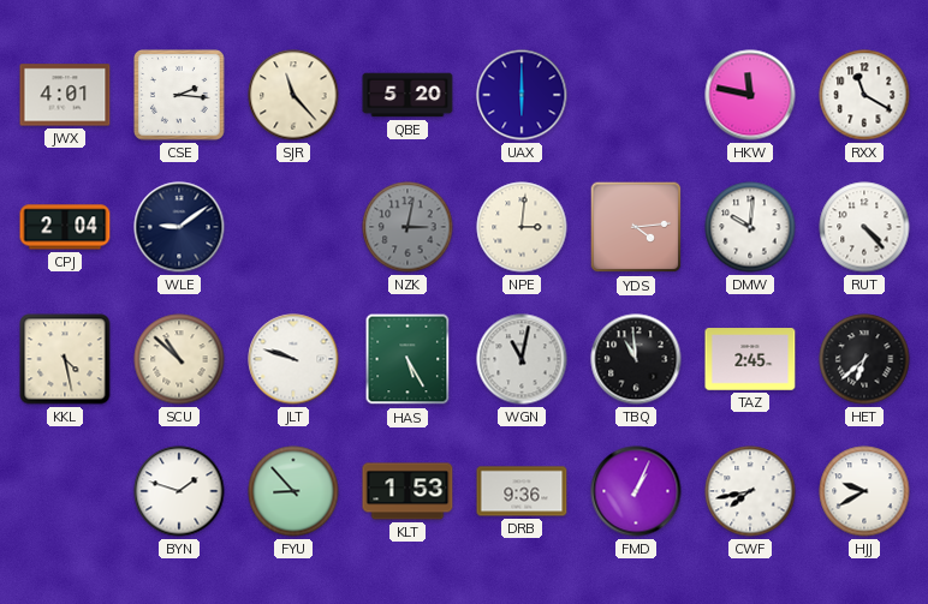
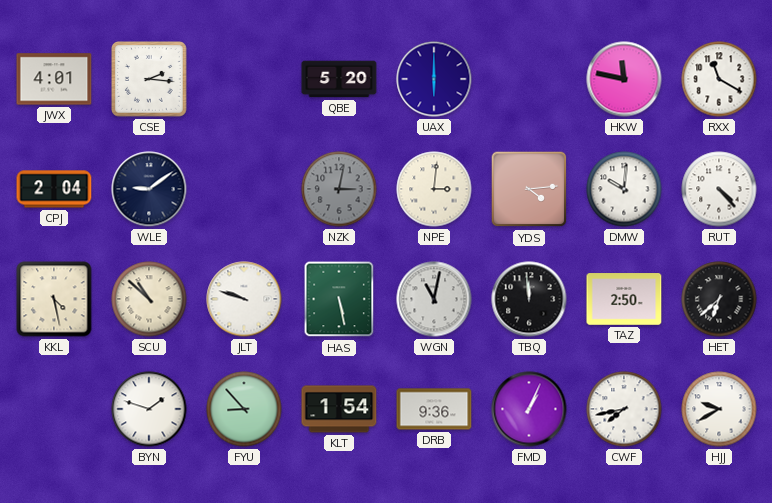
SJR: 11:23 -> none
HAS: 5:25 -> 5:28
TBQ: 10:59 -> 11:59
TAZ: 2:45 -> 2:50
KLT: 1:53 -> 1:54
